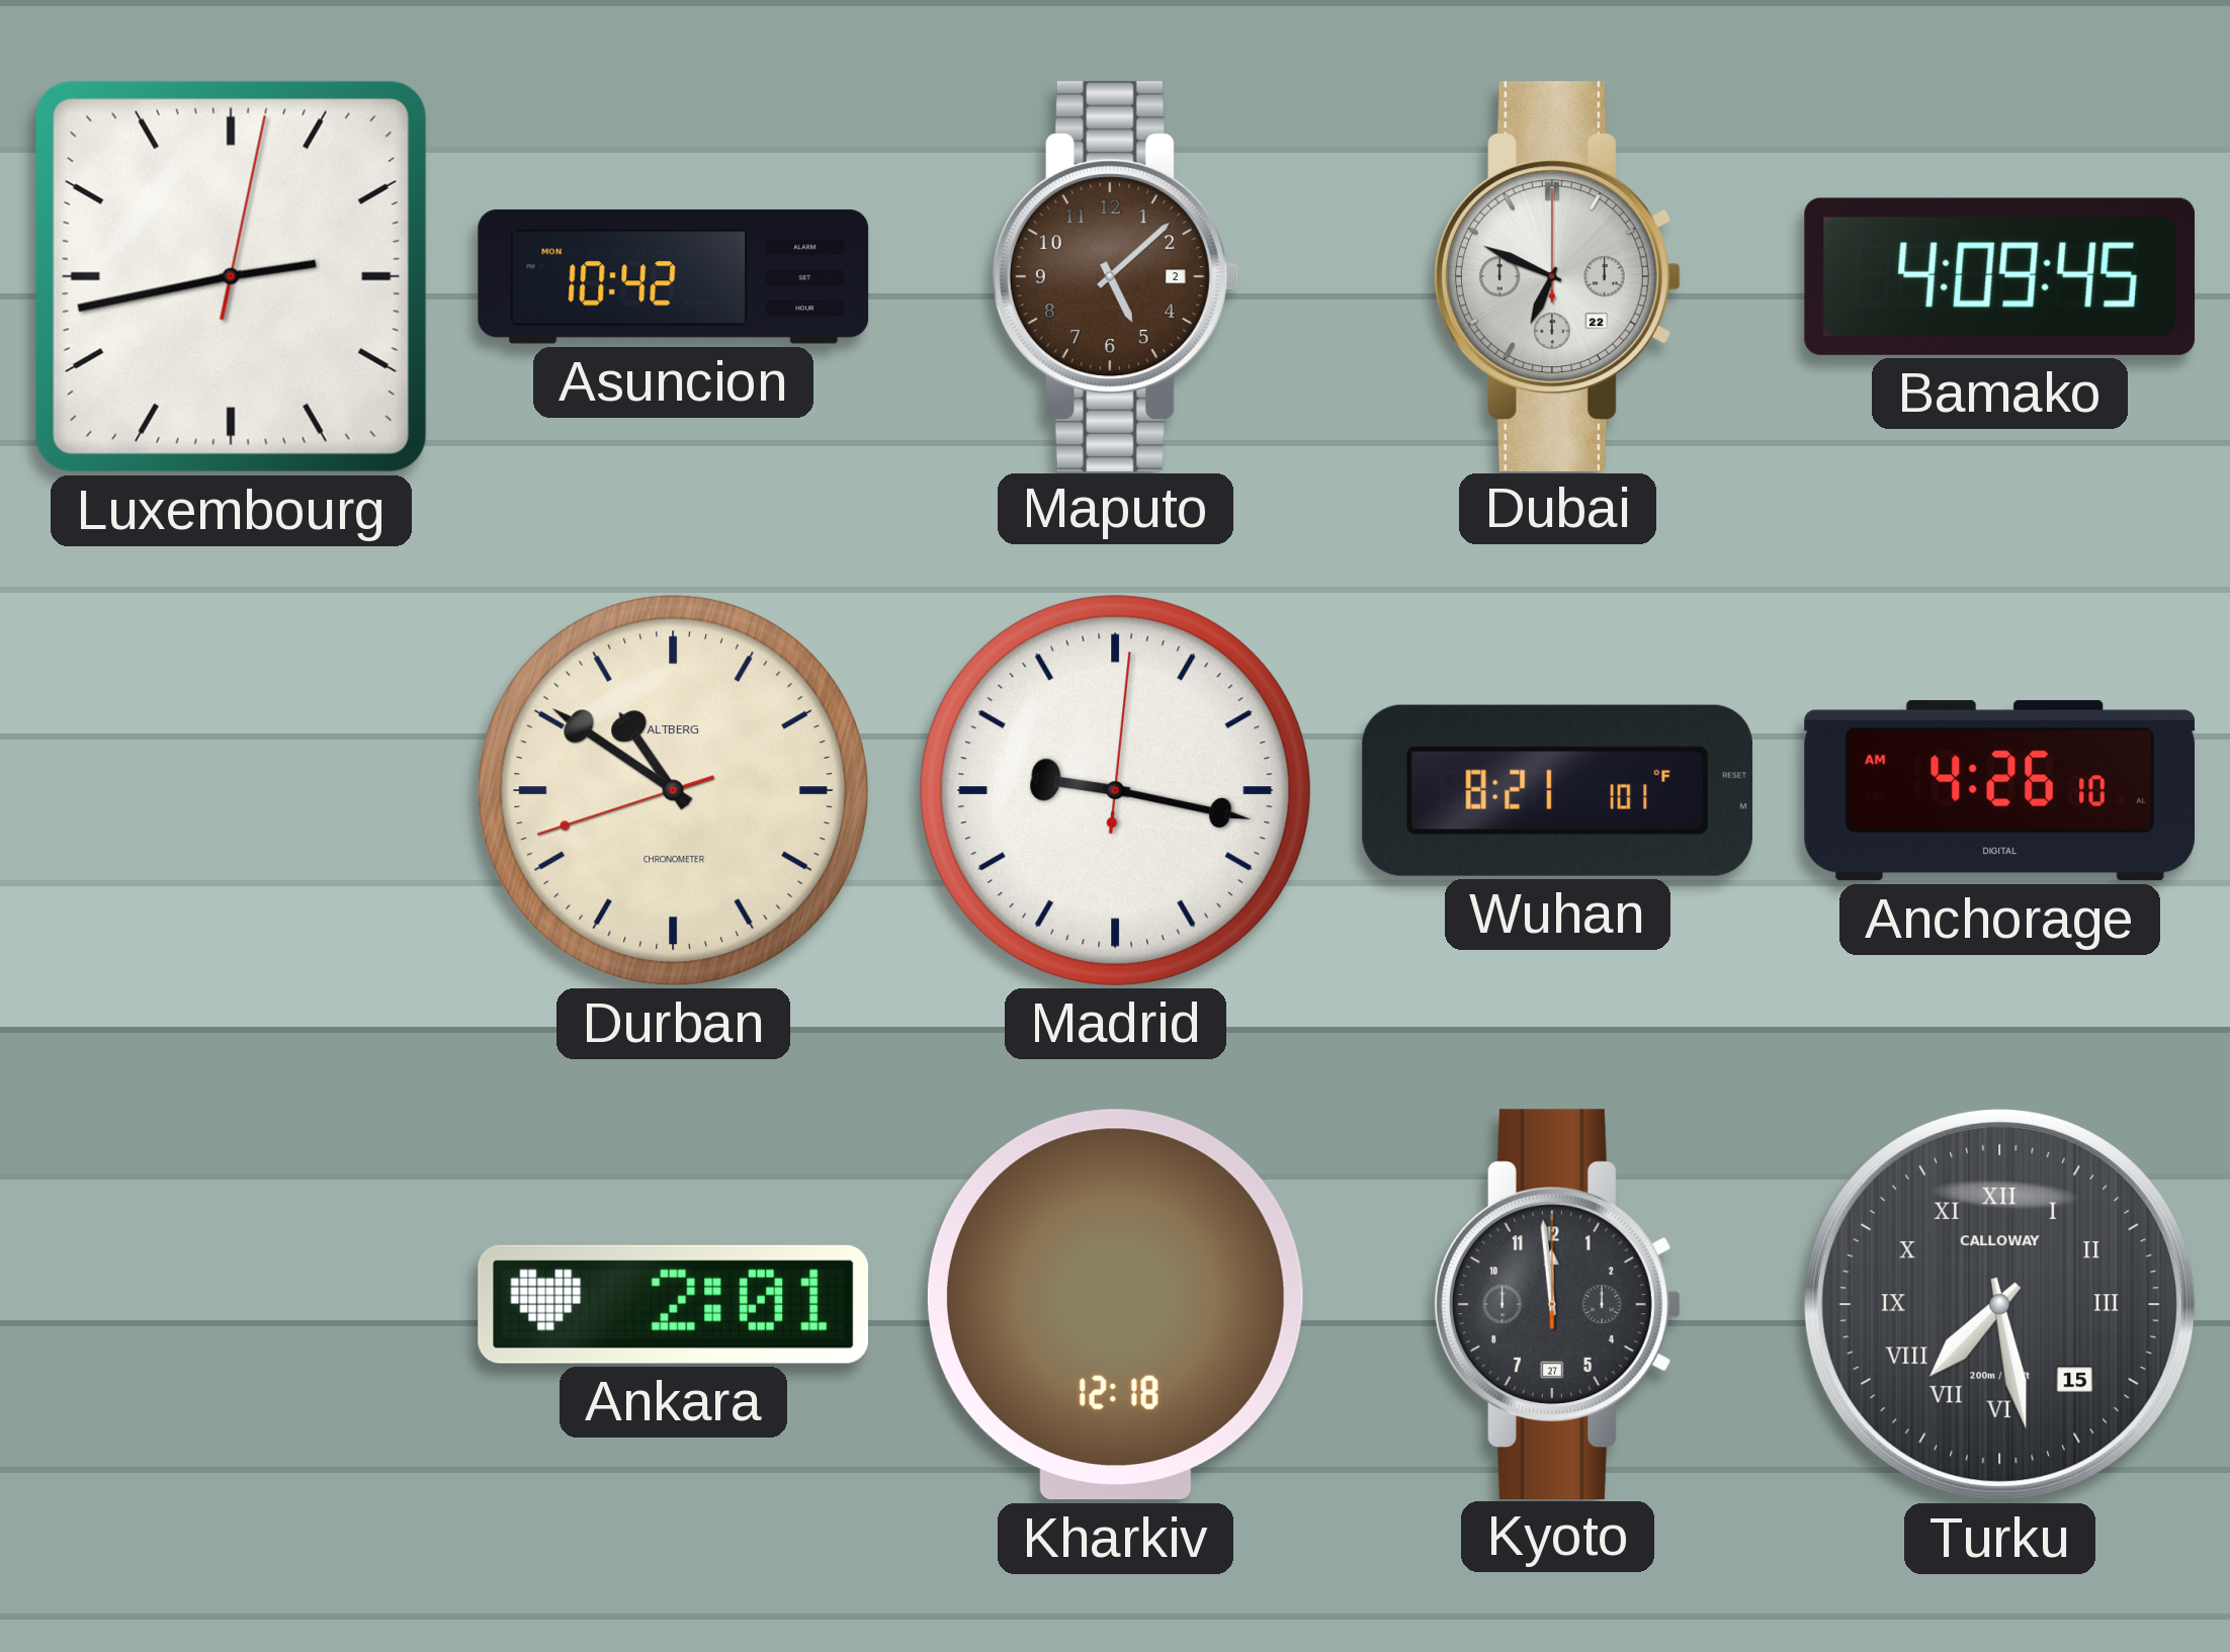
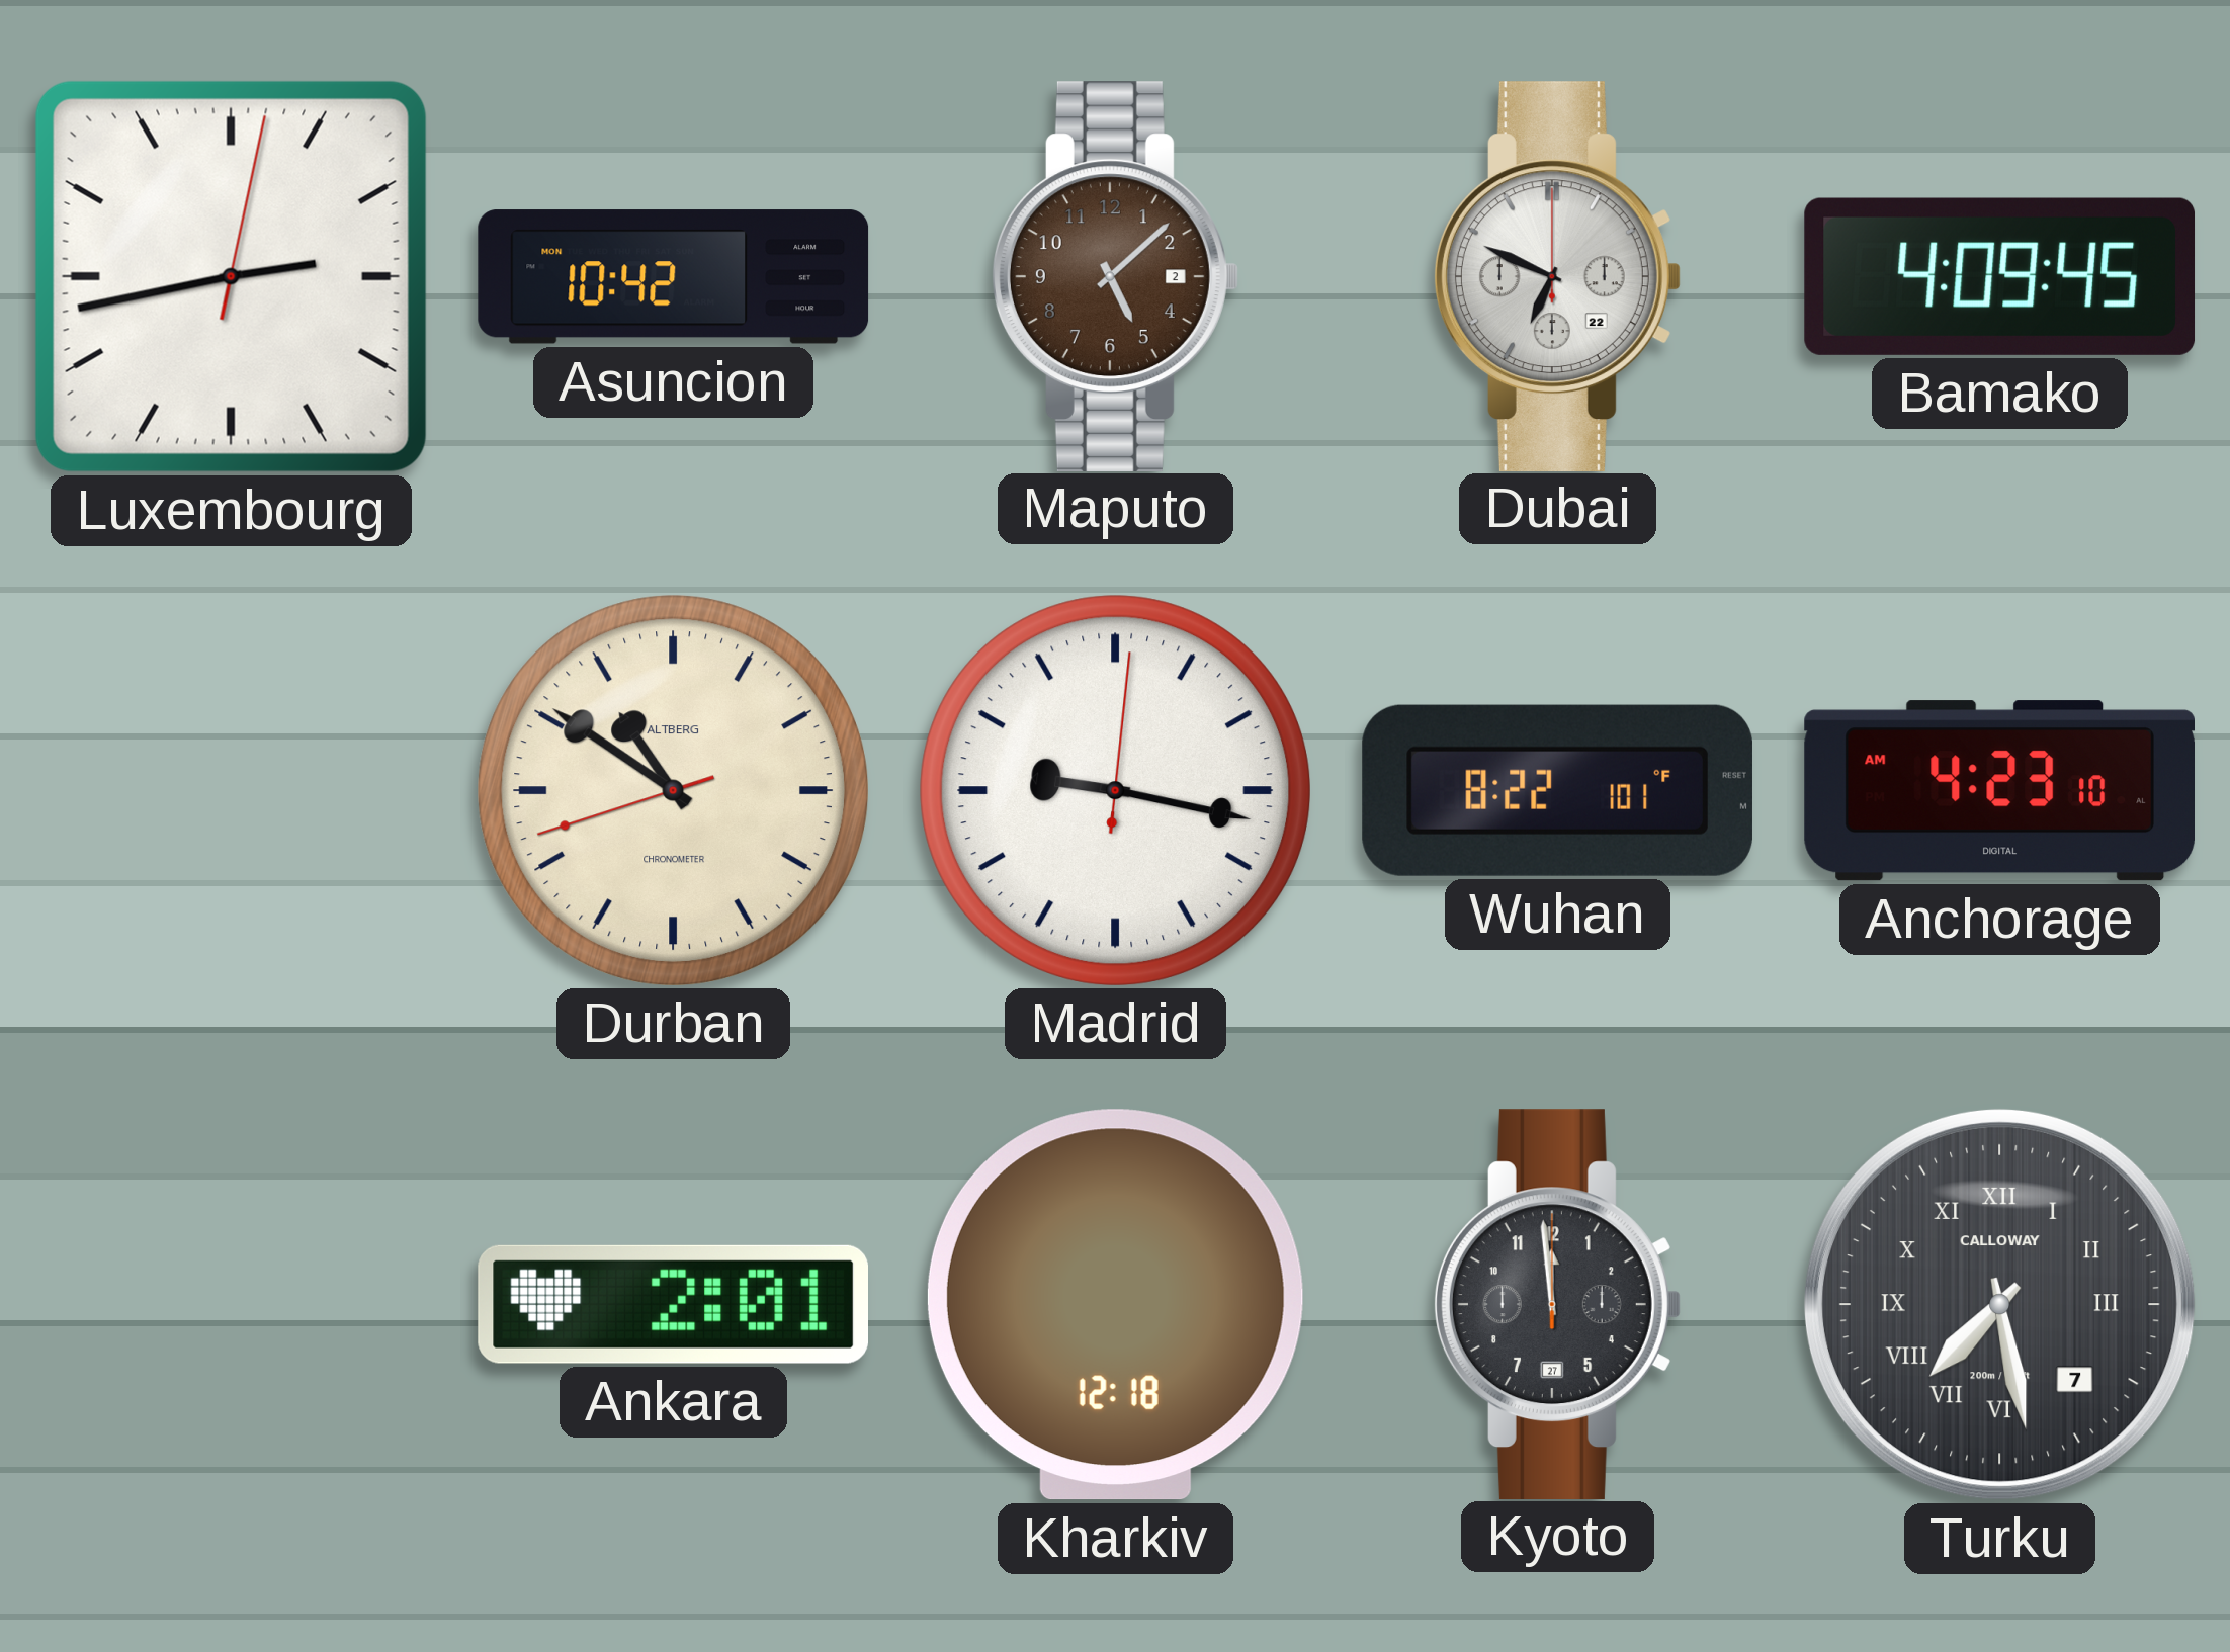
Wuhan: 8:21 -> 8:22
Anchorage: 4:26 -> 4:23
Turku date: 15 -> 7
